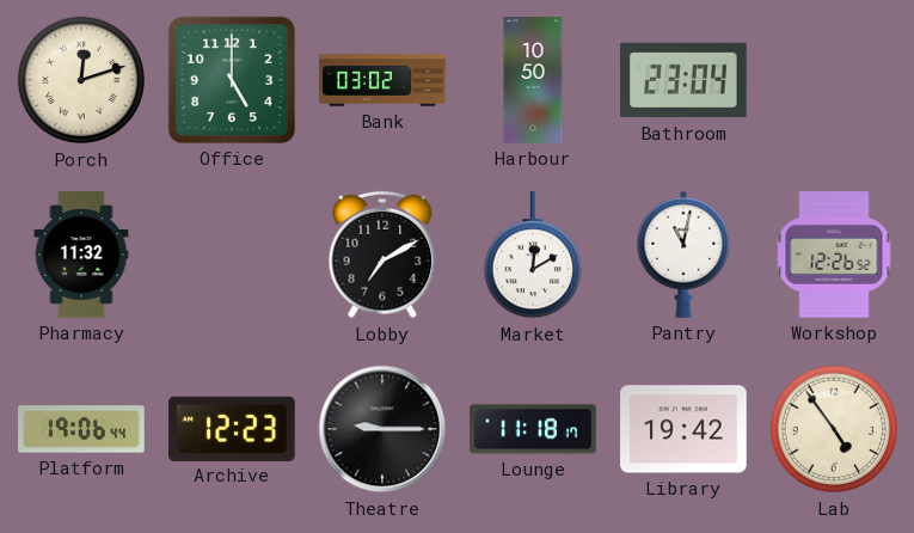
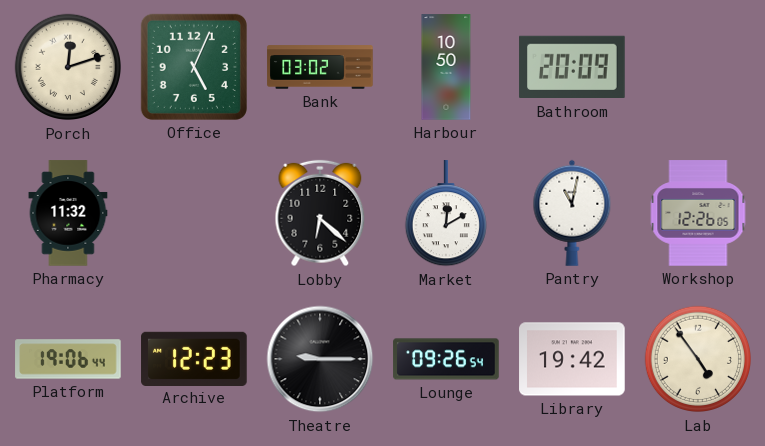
Office: 5:00 -> 5:04
Bathroom: 23:04 -> 20:09
Lobby: 7:10 -> 6:22
Workshop: 12:26:52 -> 12:26:05
Lounge: 11:18 -> 09:26
